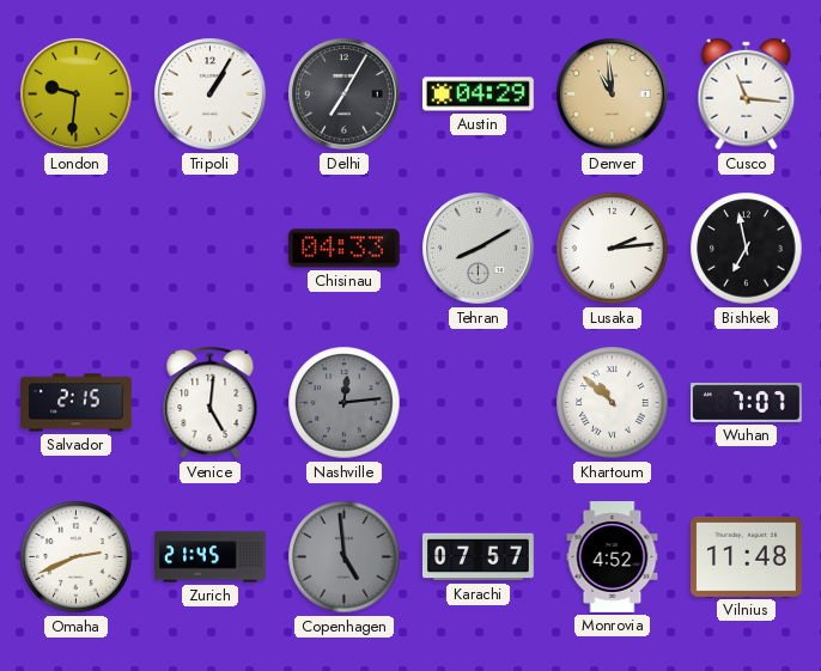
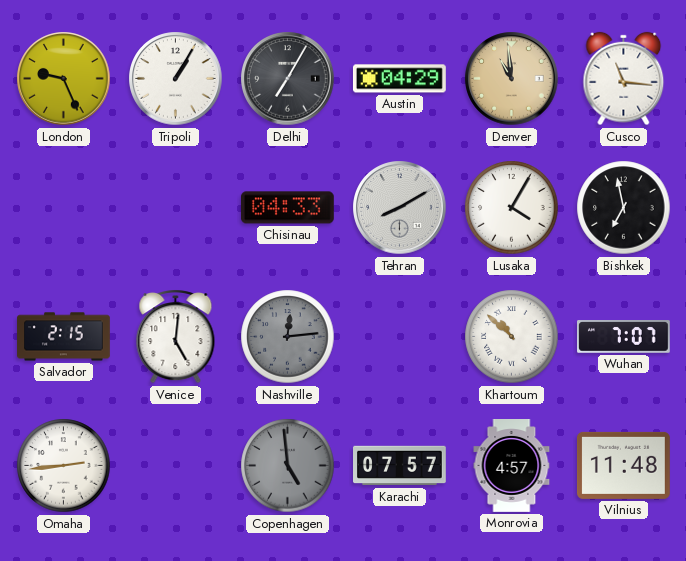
London: 9:31 -> 9:26
Lusaka: 2:14 -> 4:05
Omaha: 2:41 -> 2:44
Zurich: 21:45 -> none
Monrovia: 4:52 -> 4:57
